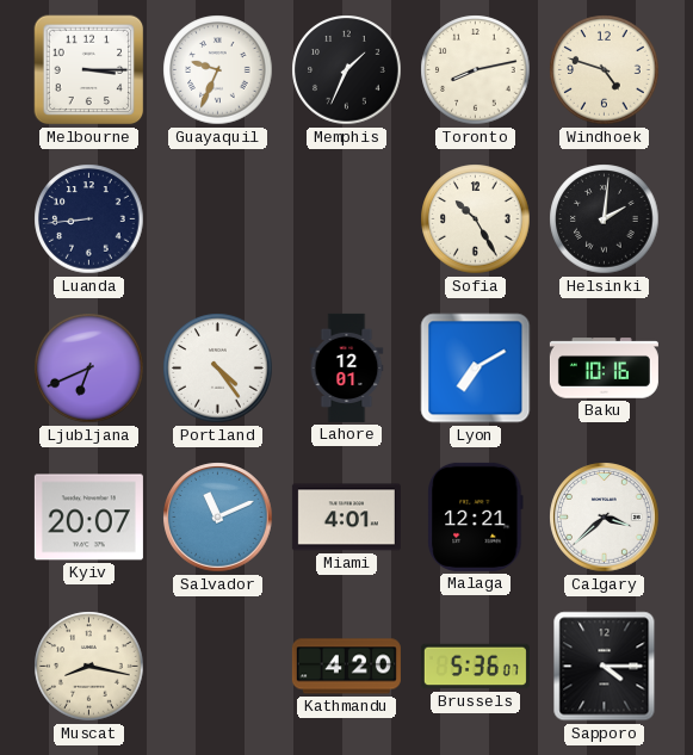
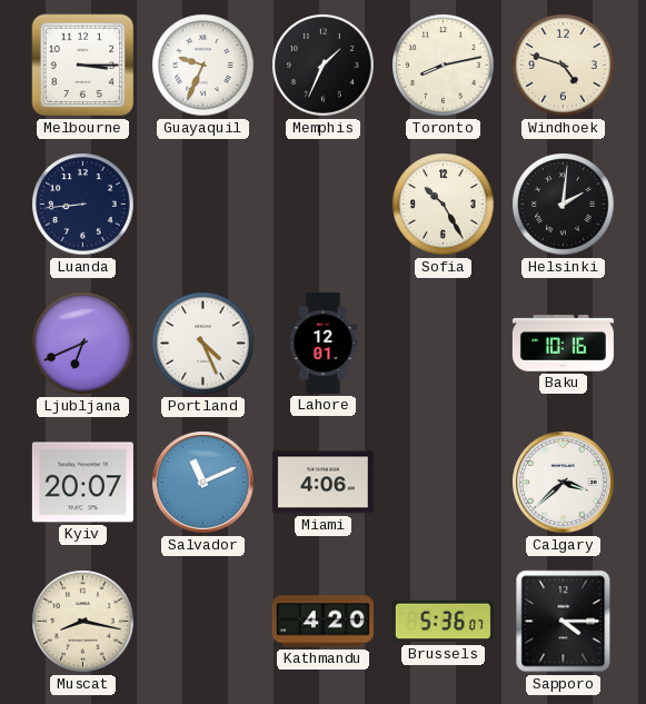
Portland: 4:24 -> 4:26
Lyon: 7:10 -> none
Miami: 4:01 -> 4:06
Malaga: 12:21 -> none
